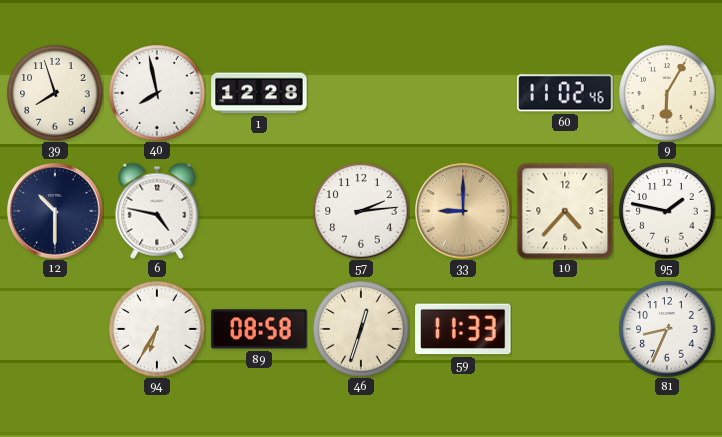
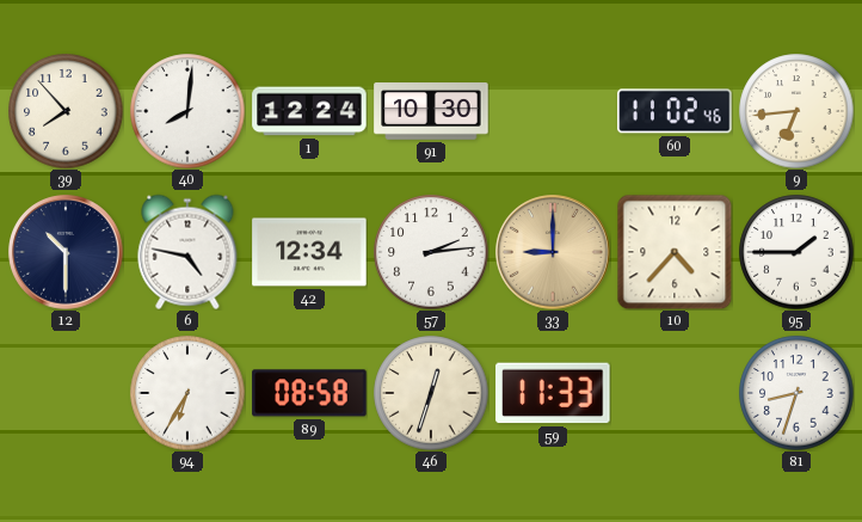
39: 7:57 -> 7:53
40: 7:58 -> 8:01
1: 12:28 -> 12:24
91: none -> 10:30
9: 6:05 -> 6:44
42: none -> 12:34
95: 1:47 -> 1:45
81: 8:34 -> 8:33
